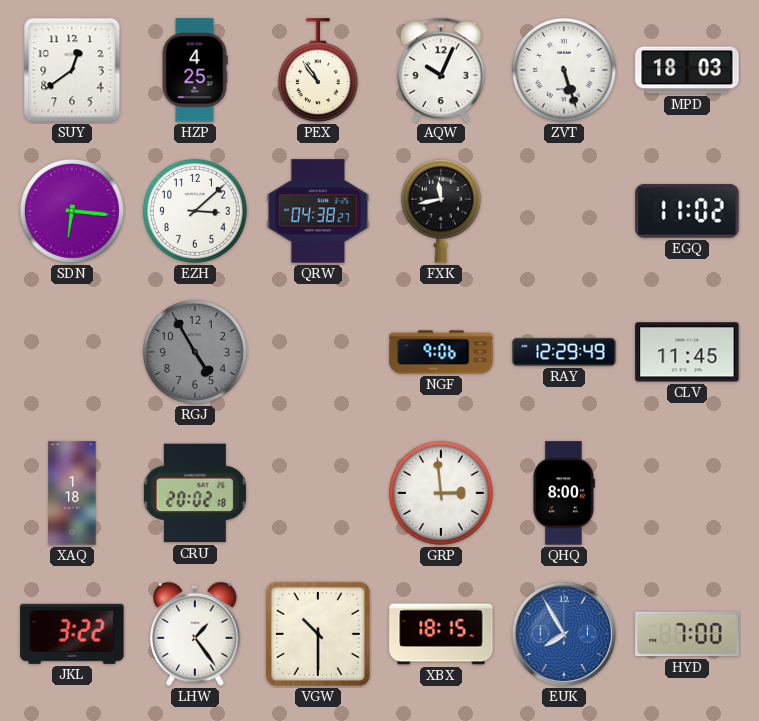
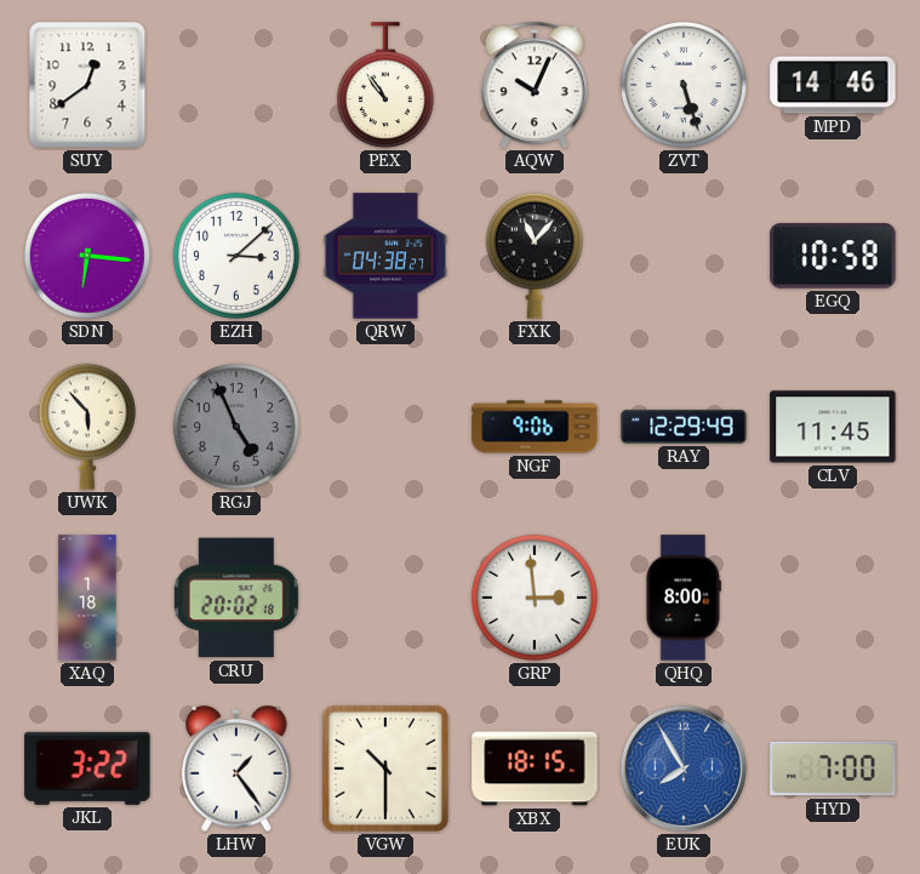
HZP: 4:25 -> none
MPD: 18:03 -> 14:46
FXK: 11:43 -> 11:07
EGQ: 11:02 -> 10:58
UWK: none -> 5:53
RGJ: 4:55 -> 4:56
